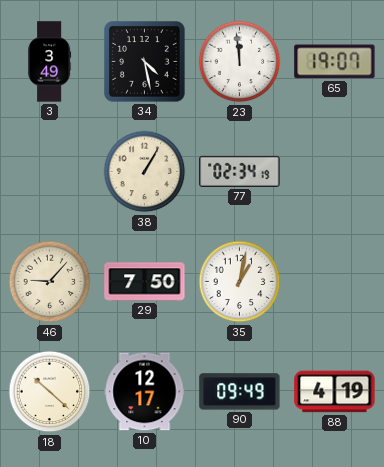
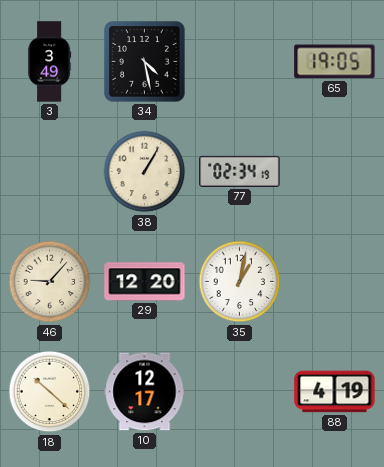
23: 11:59 -> none
65: 19:07 -> 19:05
29: 7:50 -> 12:20
90: 09:49 -> none
